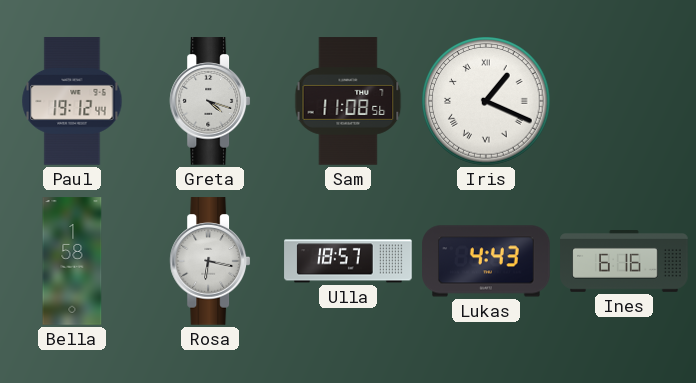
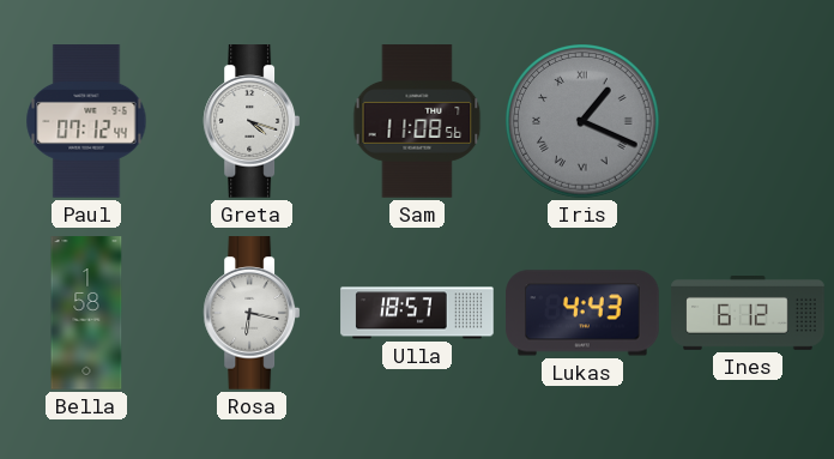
Paul: 19:12 -> 07:12
Iris dial: white -> grey
Ines: 6:16 -> 6:12
